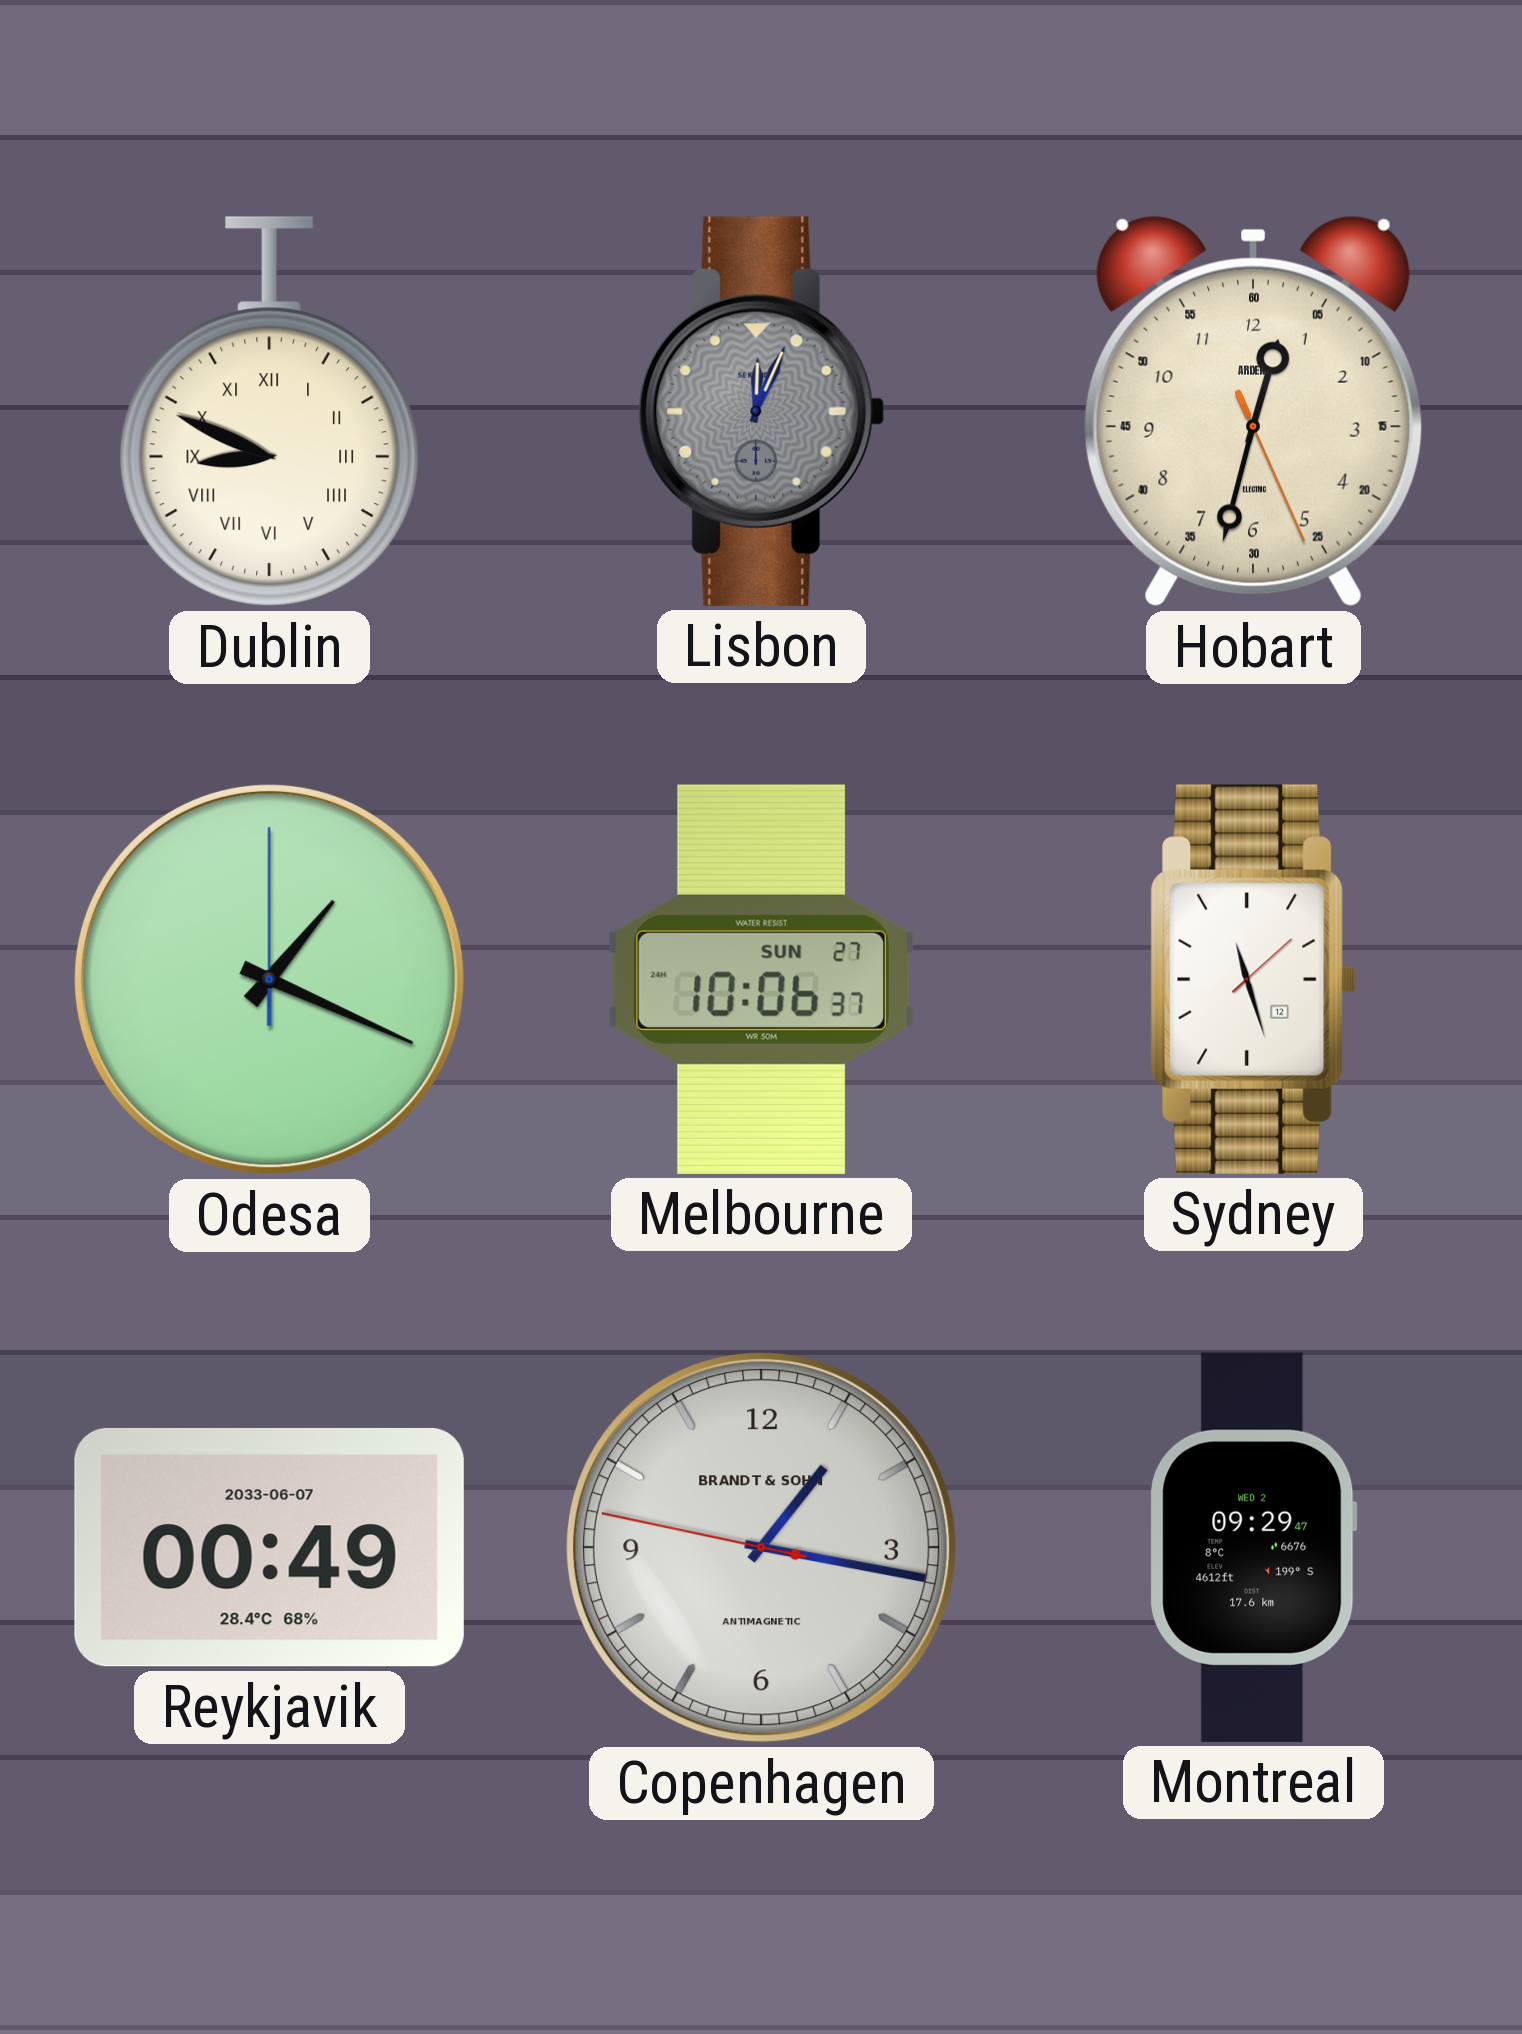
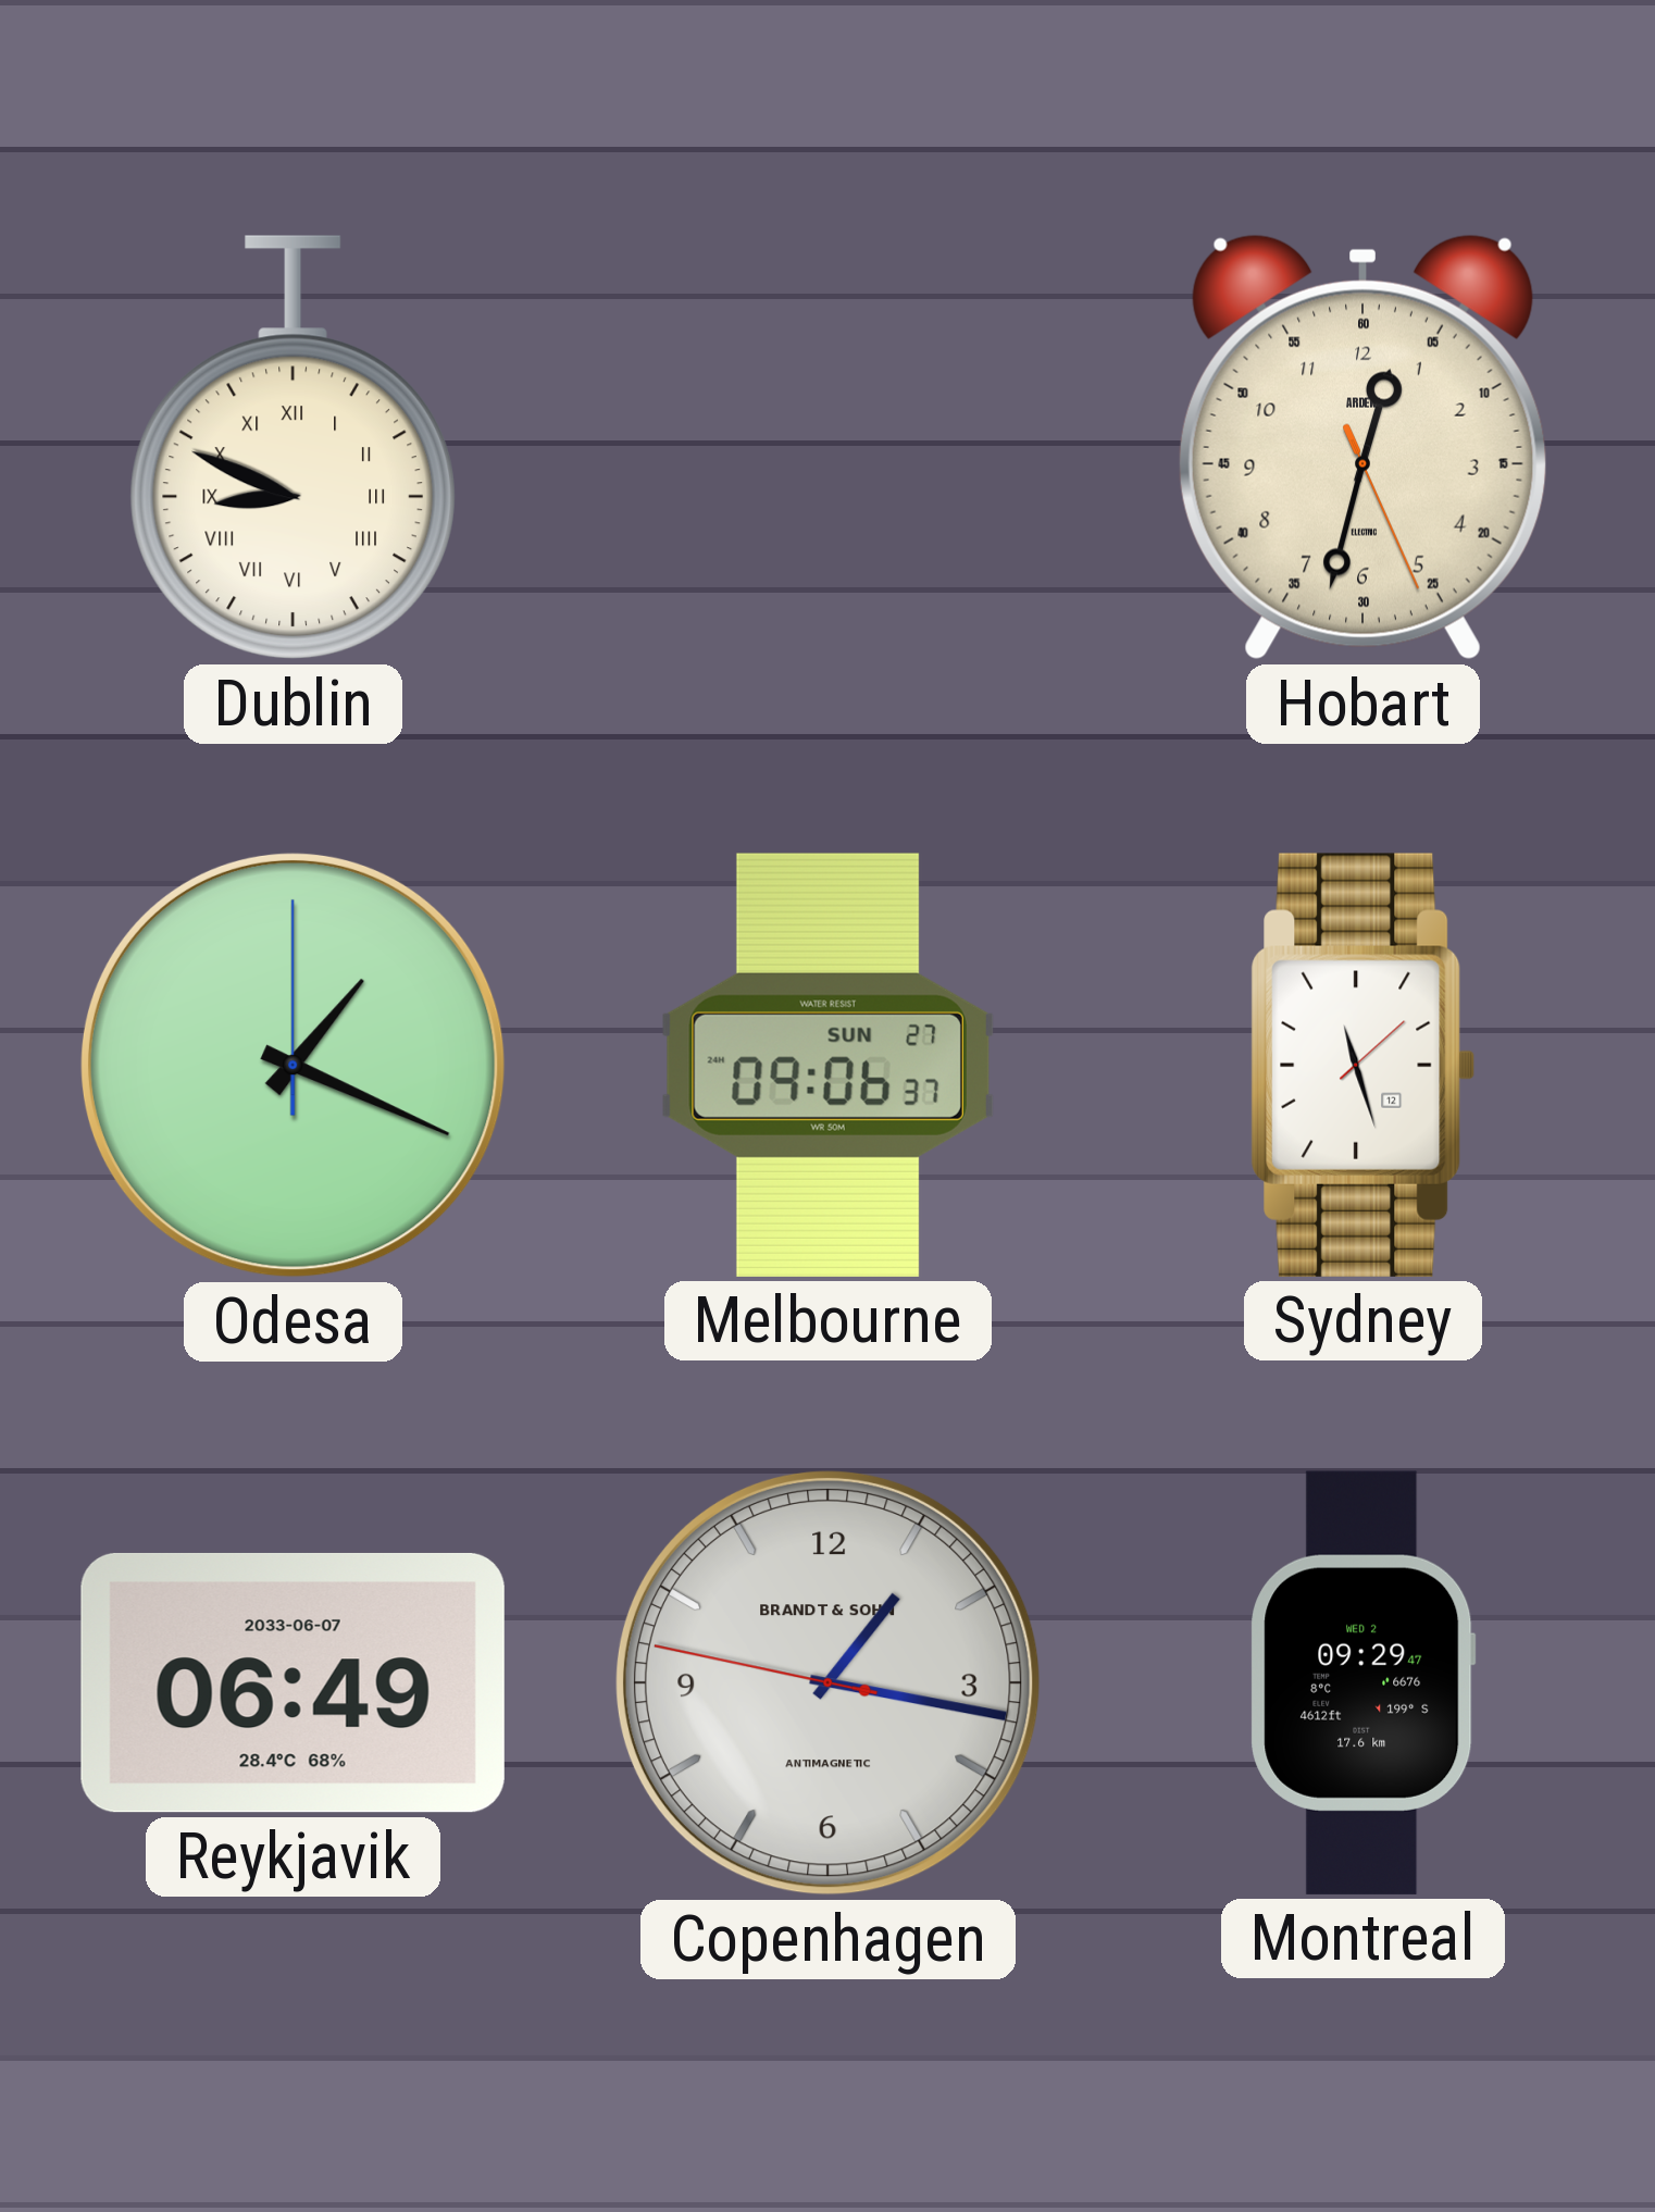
Lisbon: 12:04 -> none
Melbourne: 10:06 -> 09:06
Reykjavik: 00:49 -> 06:49
